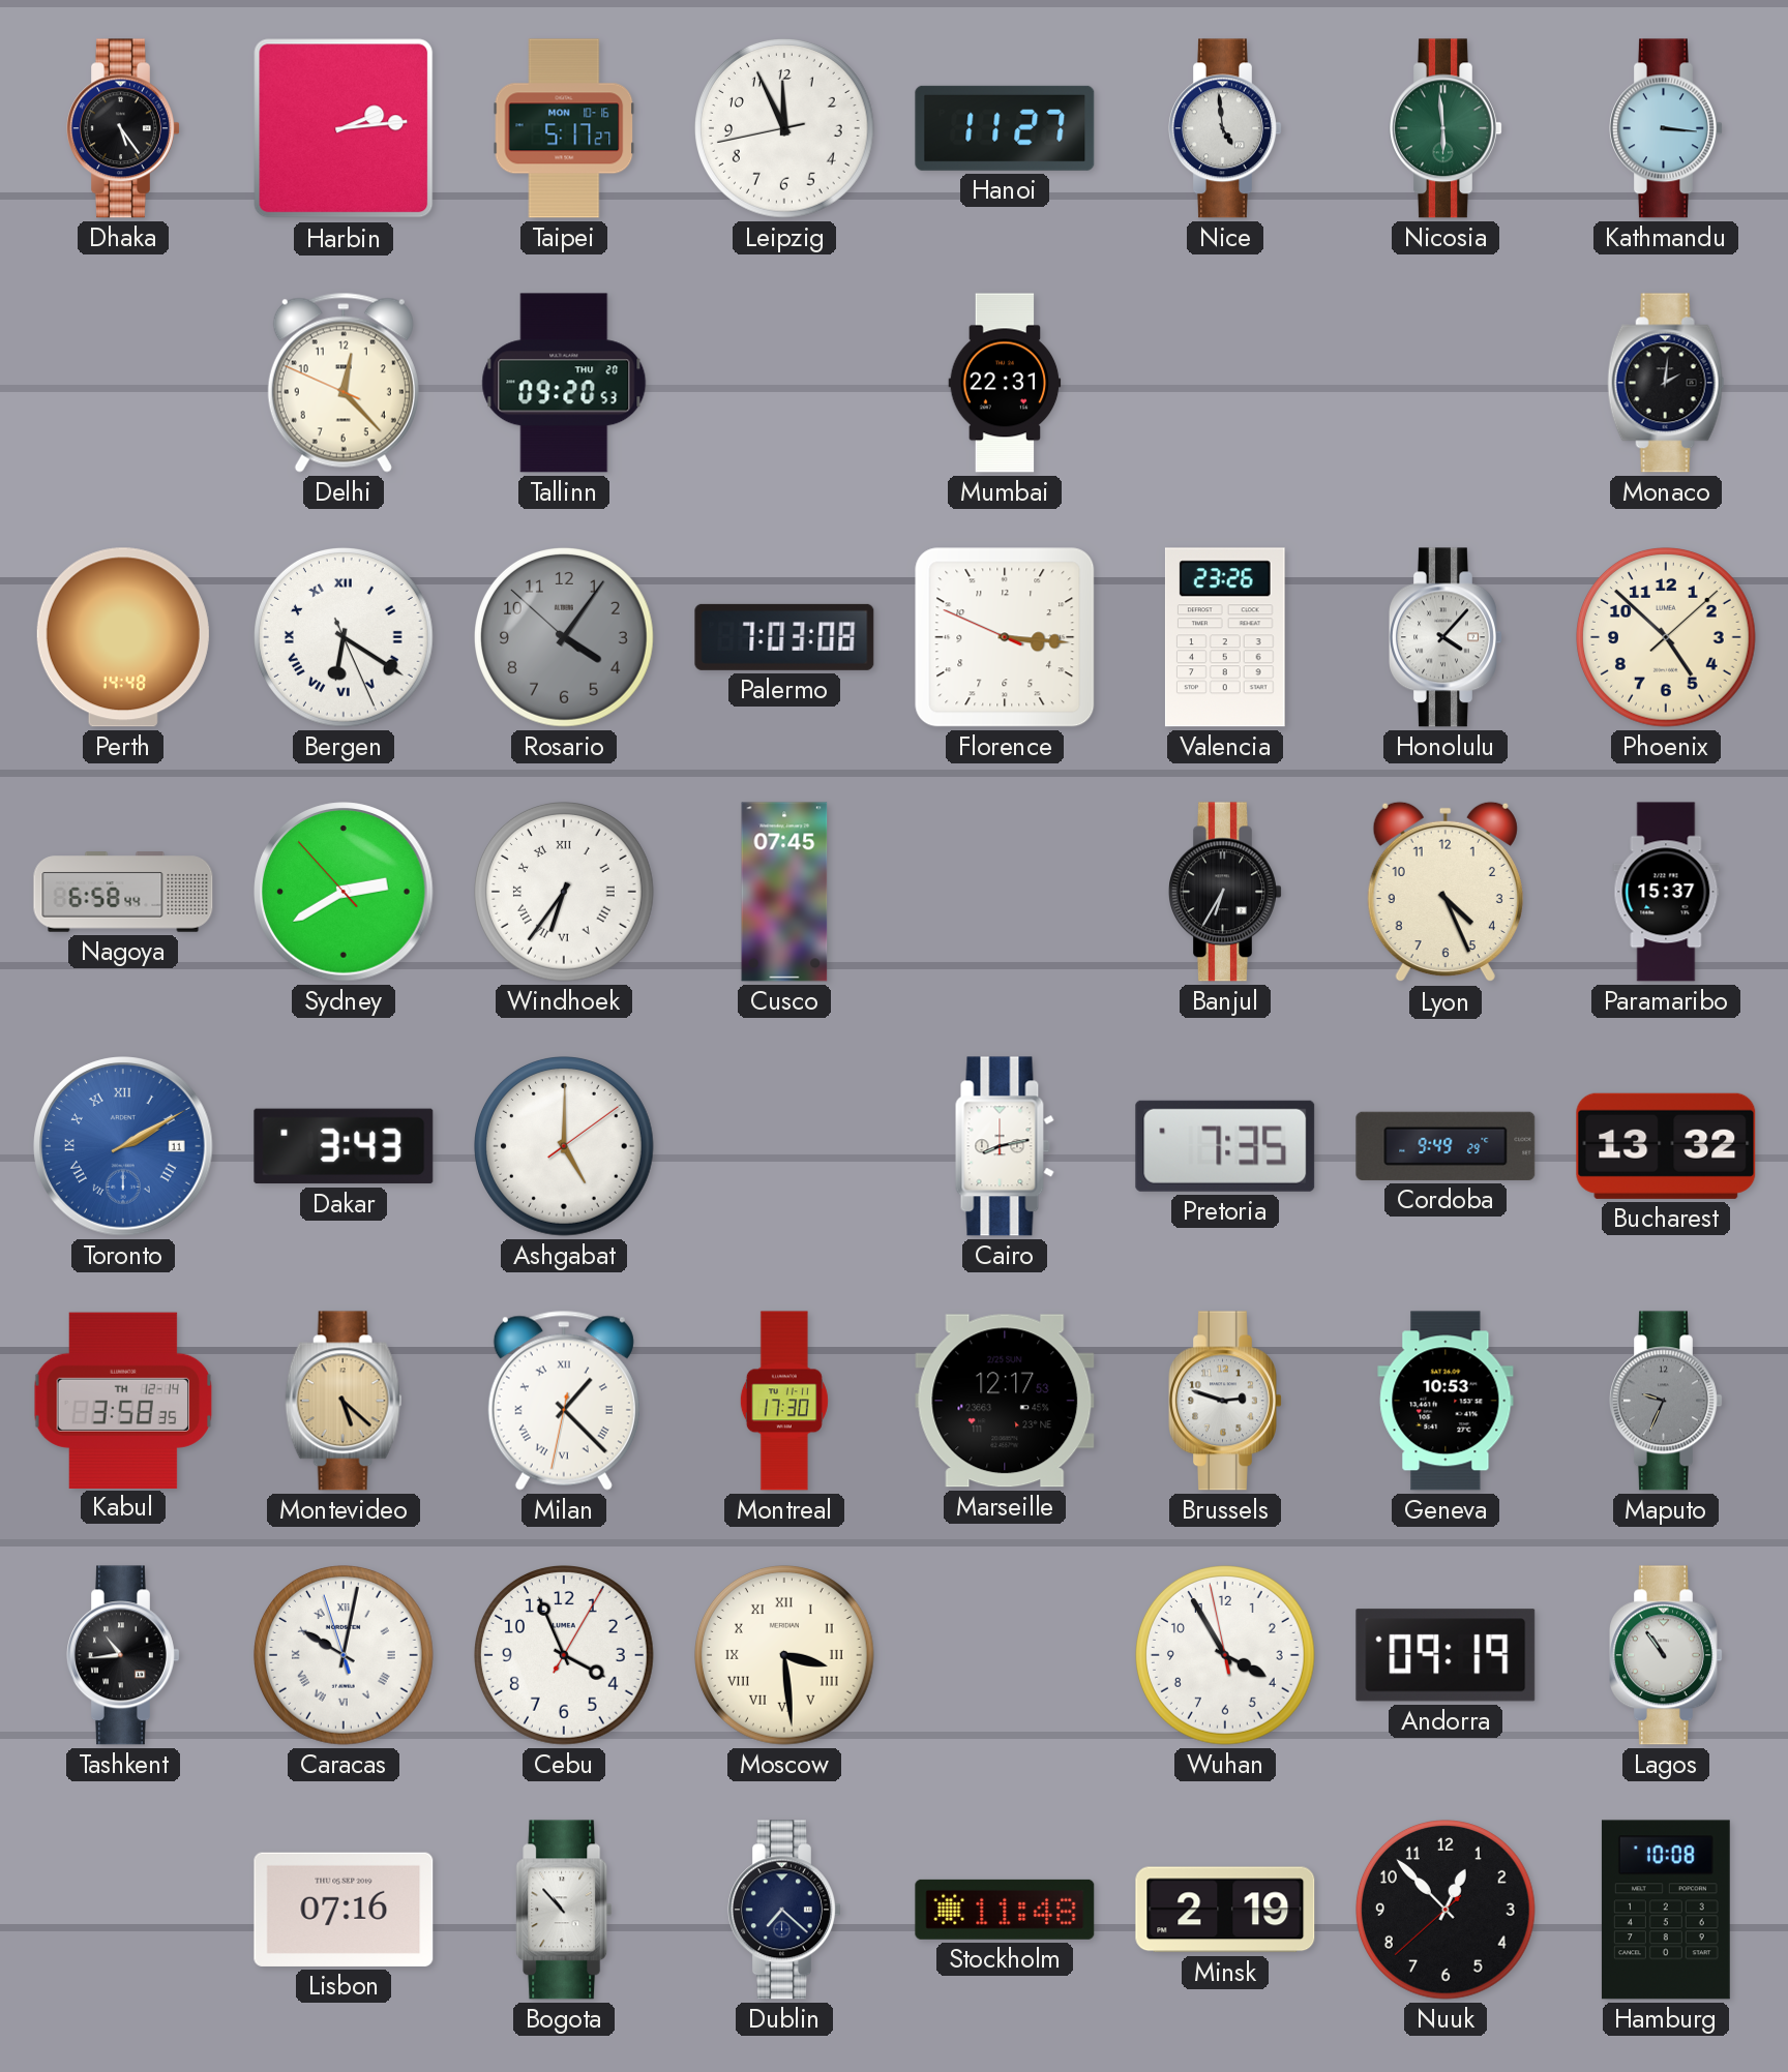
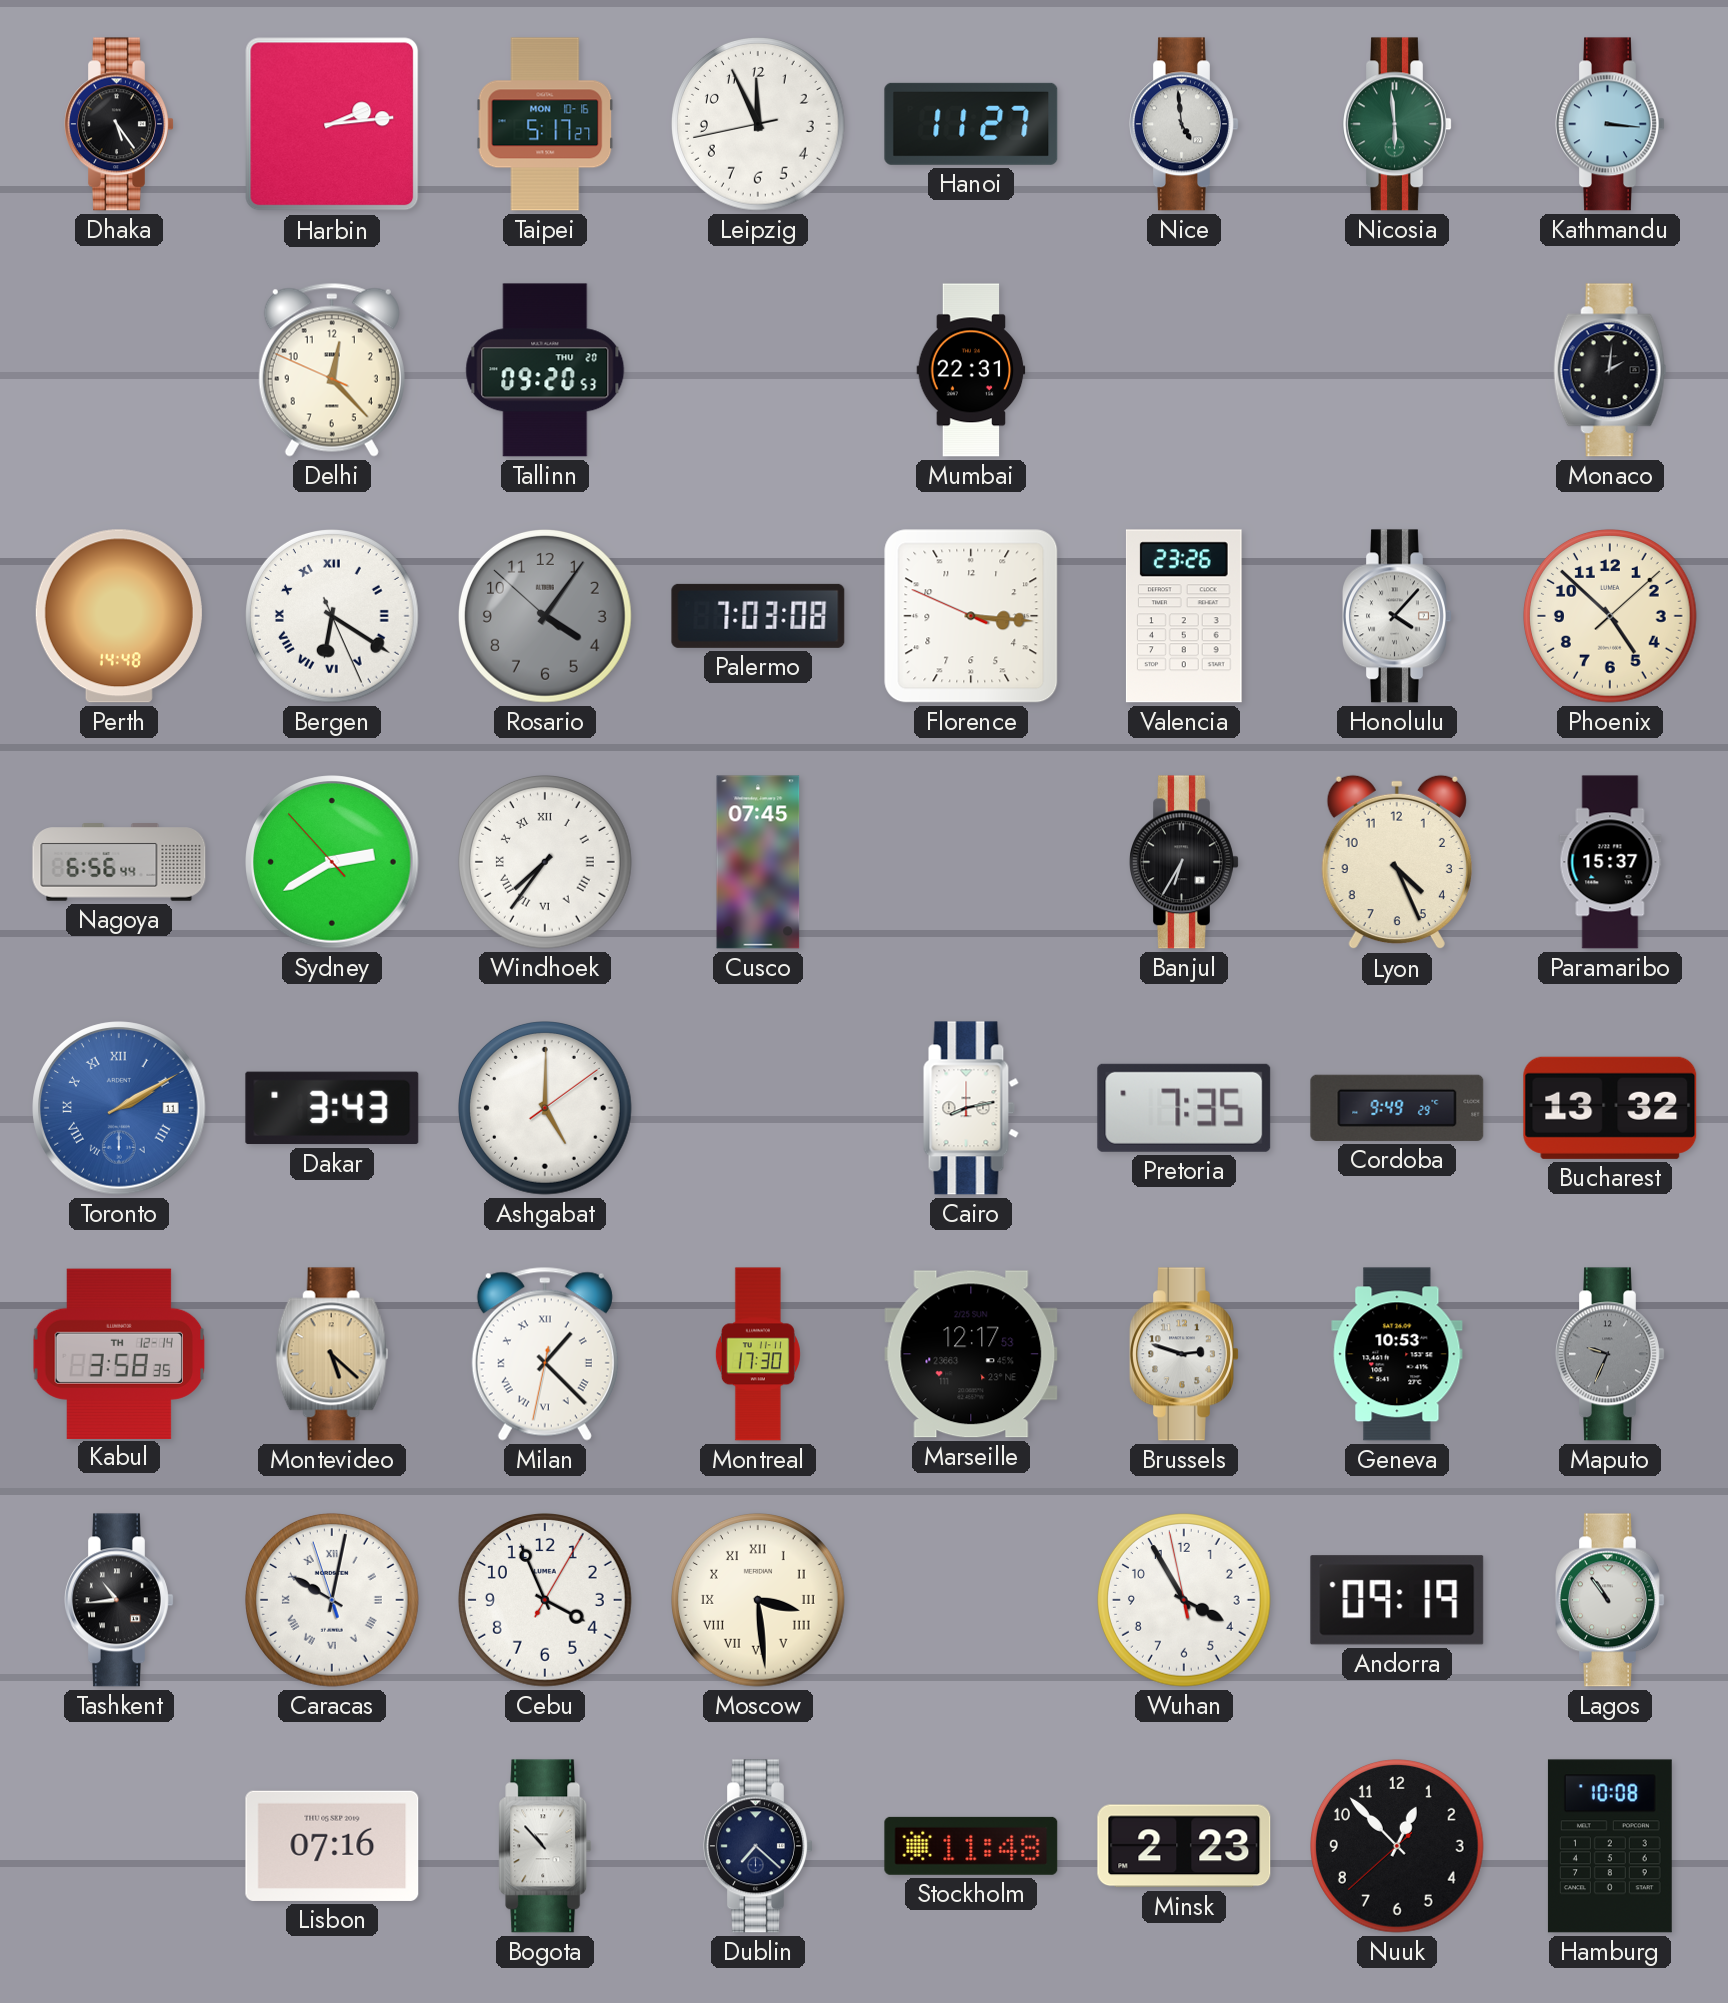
Nagoya: 6:58 -> 6:56
Windhoek: 6:36 -> 7:36
Minsk: 2:19 -> 2:23
